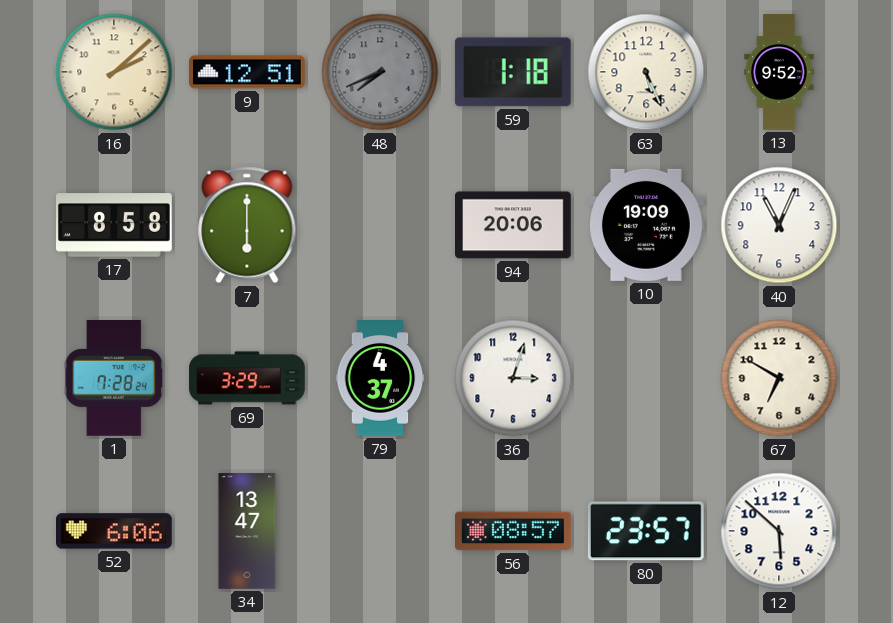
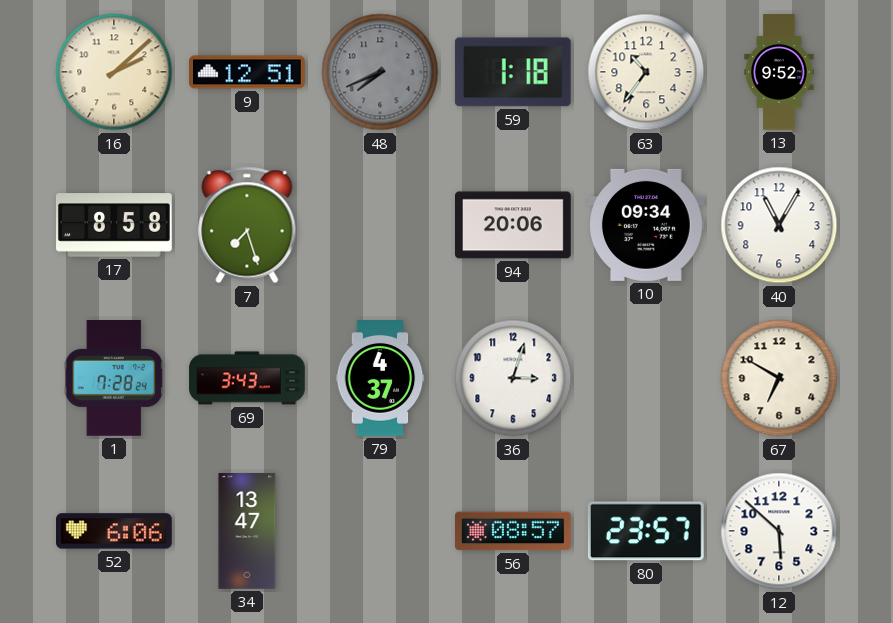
63: 5:26 -> 10:36
7: 6:00 -> 7:27
10: 19:09 -> 09:34
40: 11:04 -> 11:05
69: 3:29 -> 3:43
